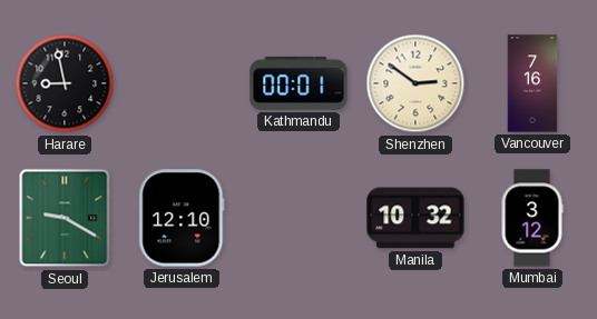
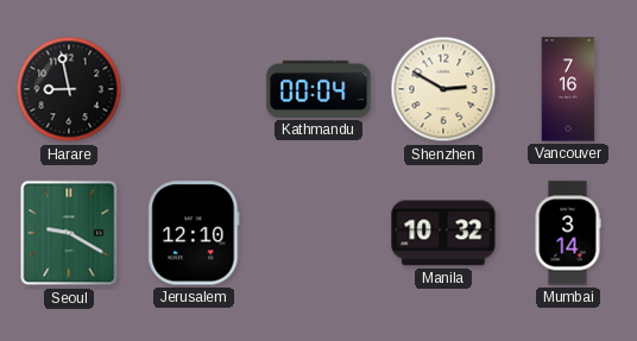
Kathmandu: 00:01 -> 00:04
Shenzhen: 2:51 -> 2:50
Mumbai: 3:12 -> 3:14
